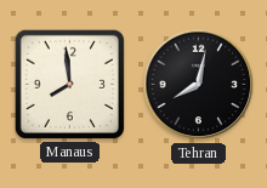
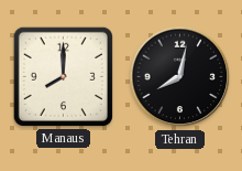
Manaus: 7:59 -> 8:00
